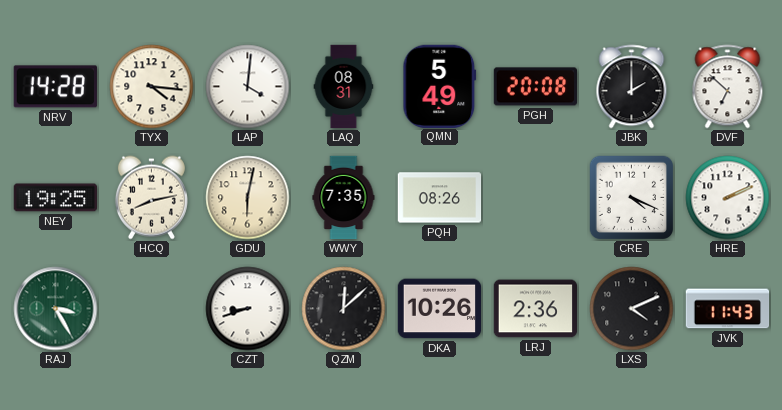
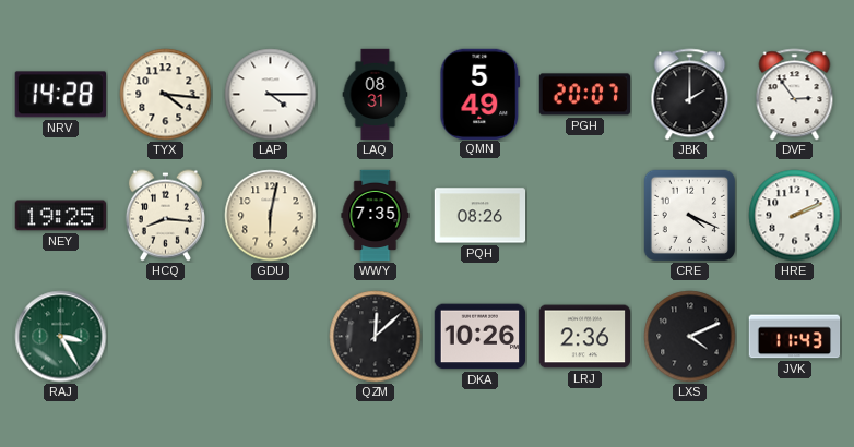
LAP: 4:01 -> 4:15
PGH: 20:08 -> 20:07
DVF: 6:52 -> 2:54
HCQ: 8:13 -> 8:16
CZT: 8:42 -> none
